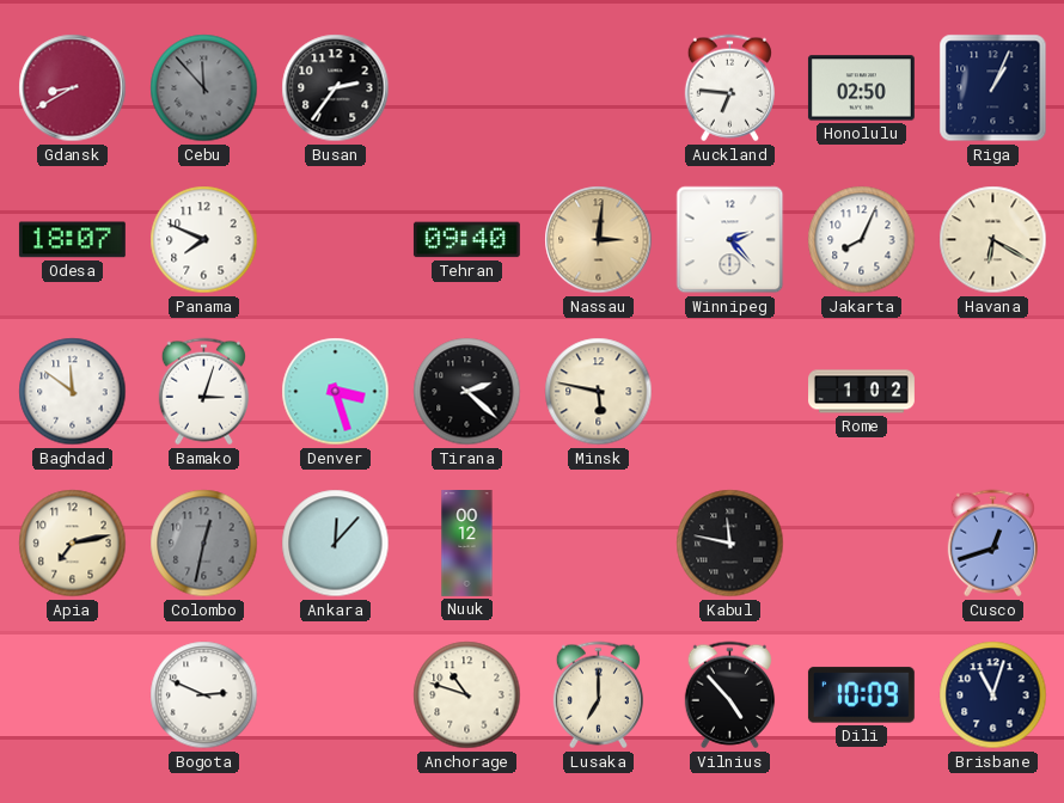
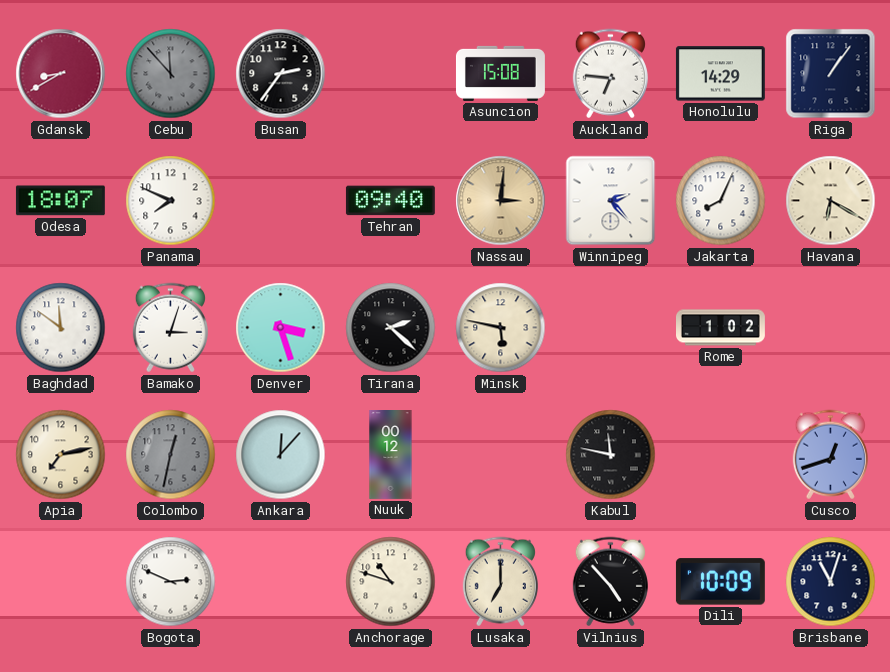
Asuncion: none -> 15:08
Honolulu: 02:50 -> 14:29
Riga: 1:04 -> 1:06
